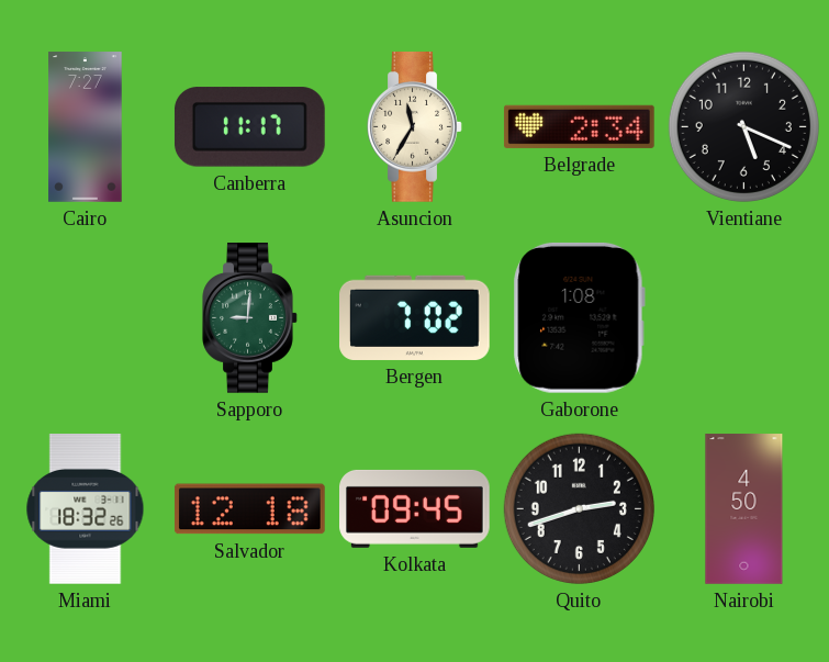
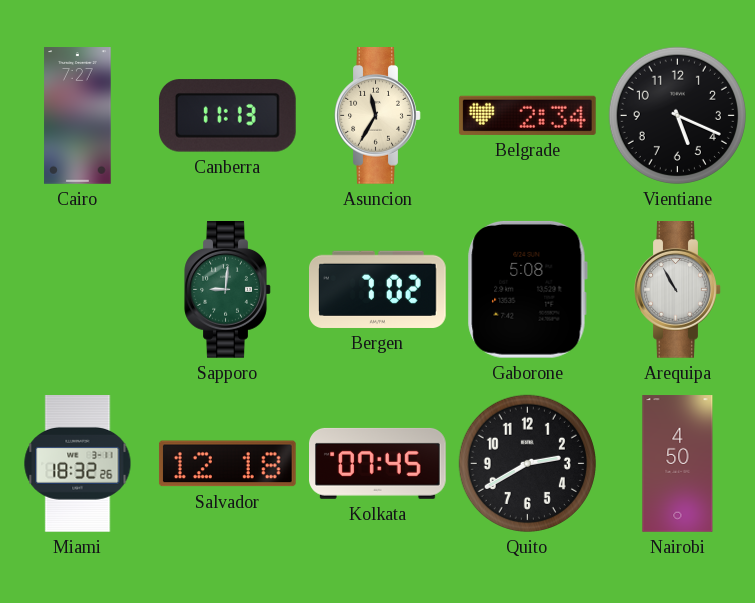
Canberra: 11:17 -> 11:13
Gaborone: 1:08 -> 5:08
Arequipa: none -> 10:55
Kolkata: 09:45 -> 07:45
Quito: 2:42 -> 2:40
